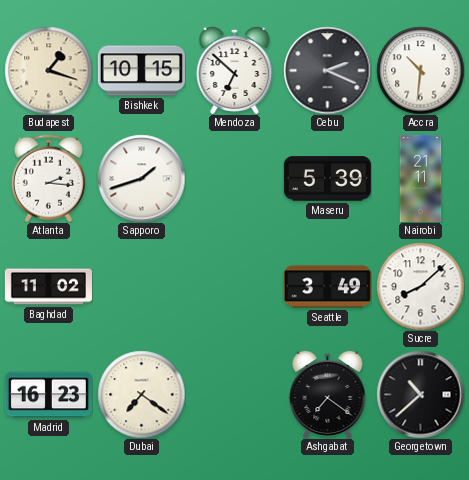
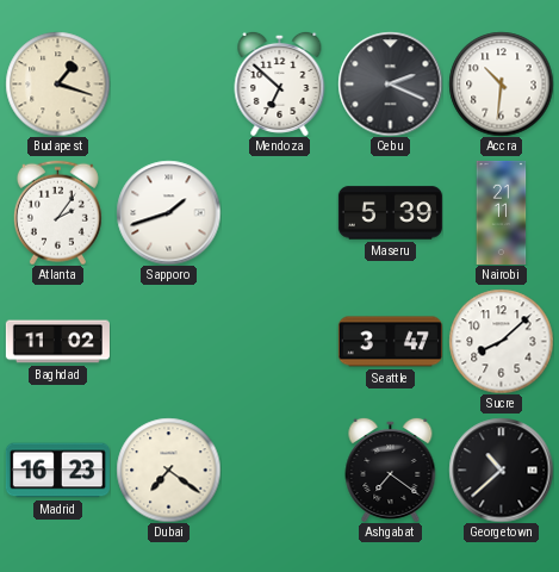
Bishkek: 10:15 -> none
Atlanta: 2:16 -> 2:06
Seattle: 3:49 -> 3:47
